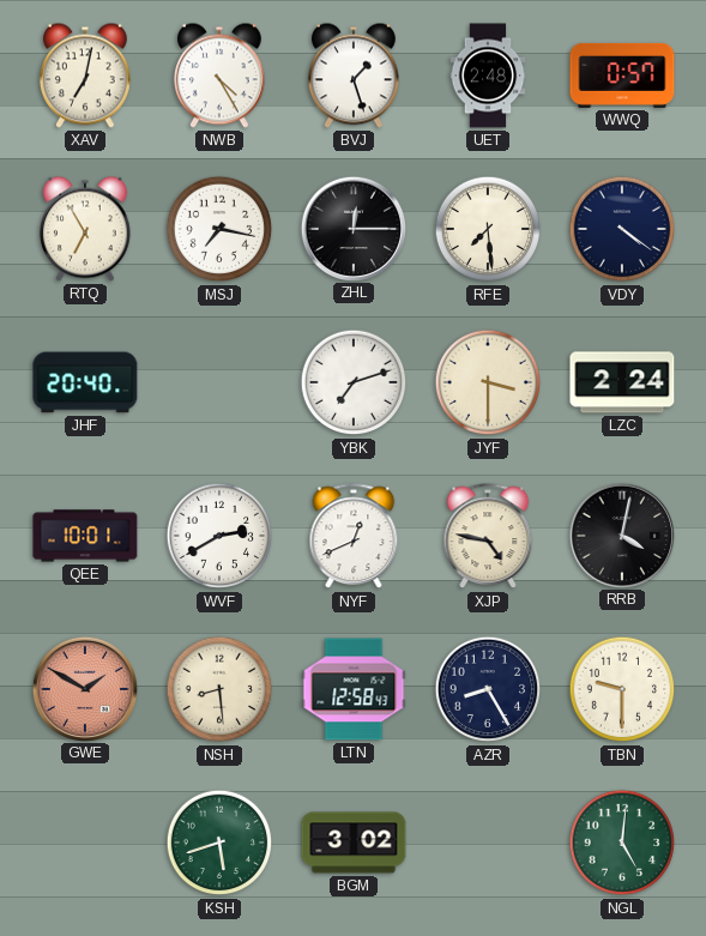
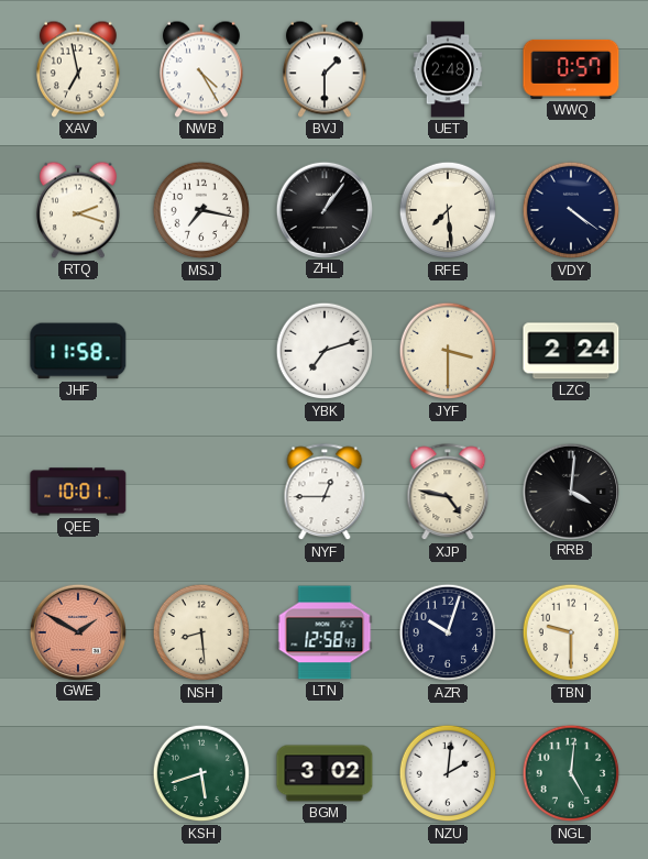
XAV: 7:02 -> 6:58
BVJ: 1:27 -> 1:30
RTQ: 6:55 -> 2:18
ZHL: 12:15 -> 1:06
JHF: 20:40 -> 11:58
WVF: 2:40 -> none
NYF: 12:41 -> 12:45
RRB: 4:02 -> 4:01
AZR: 8:25 -> 10:03
NZU: none -> 2:01
